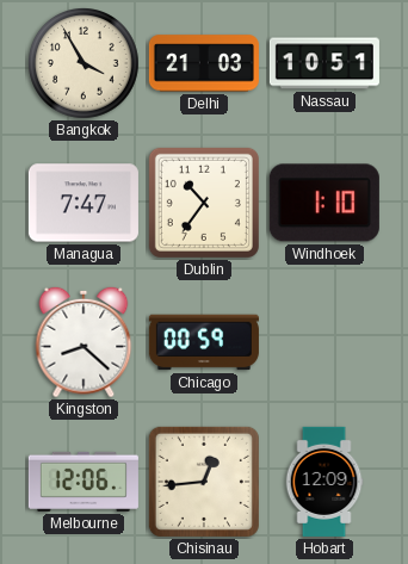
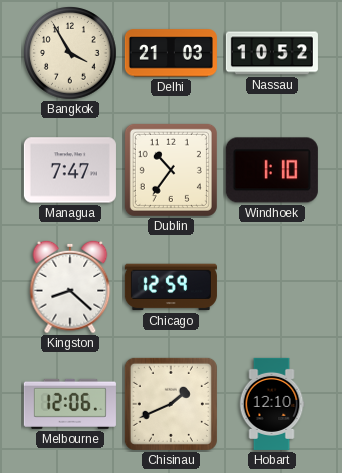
Nassau: 10:51 -> 10:52
Chicago: 00:59 -> 12:59
Chisinau: 12:44 -> 1:41
Hobart: 12:09 -> 12:10
